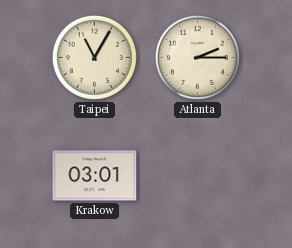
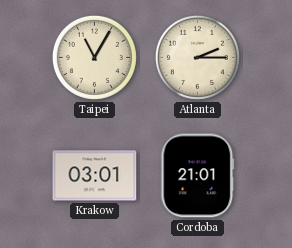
Cordoba: none -> 21:01
